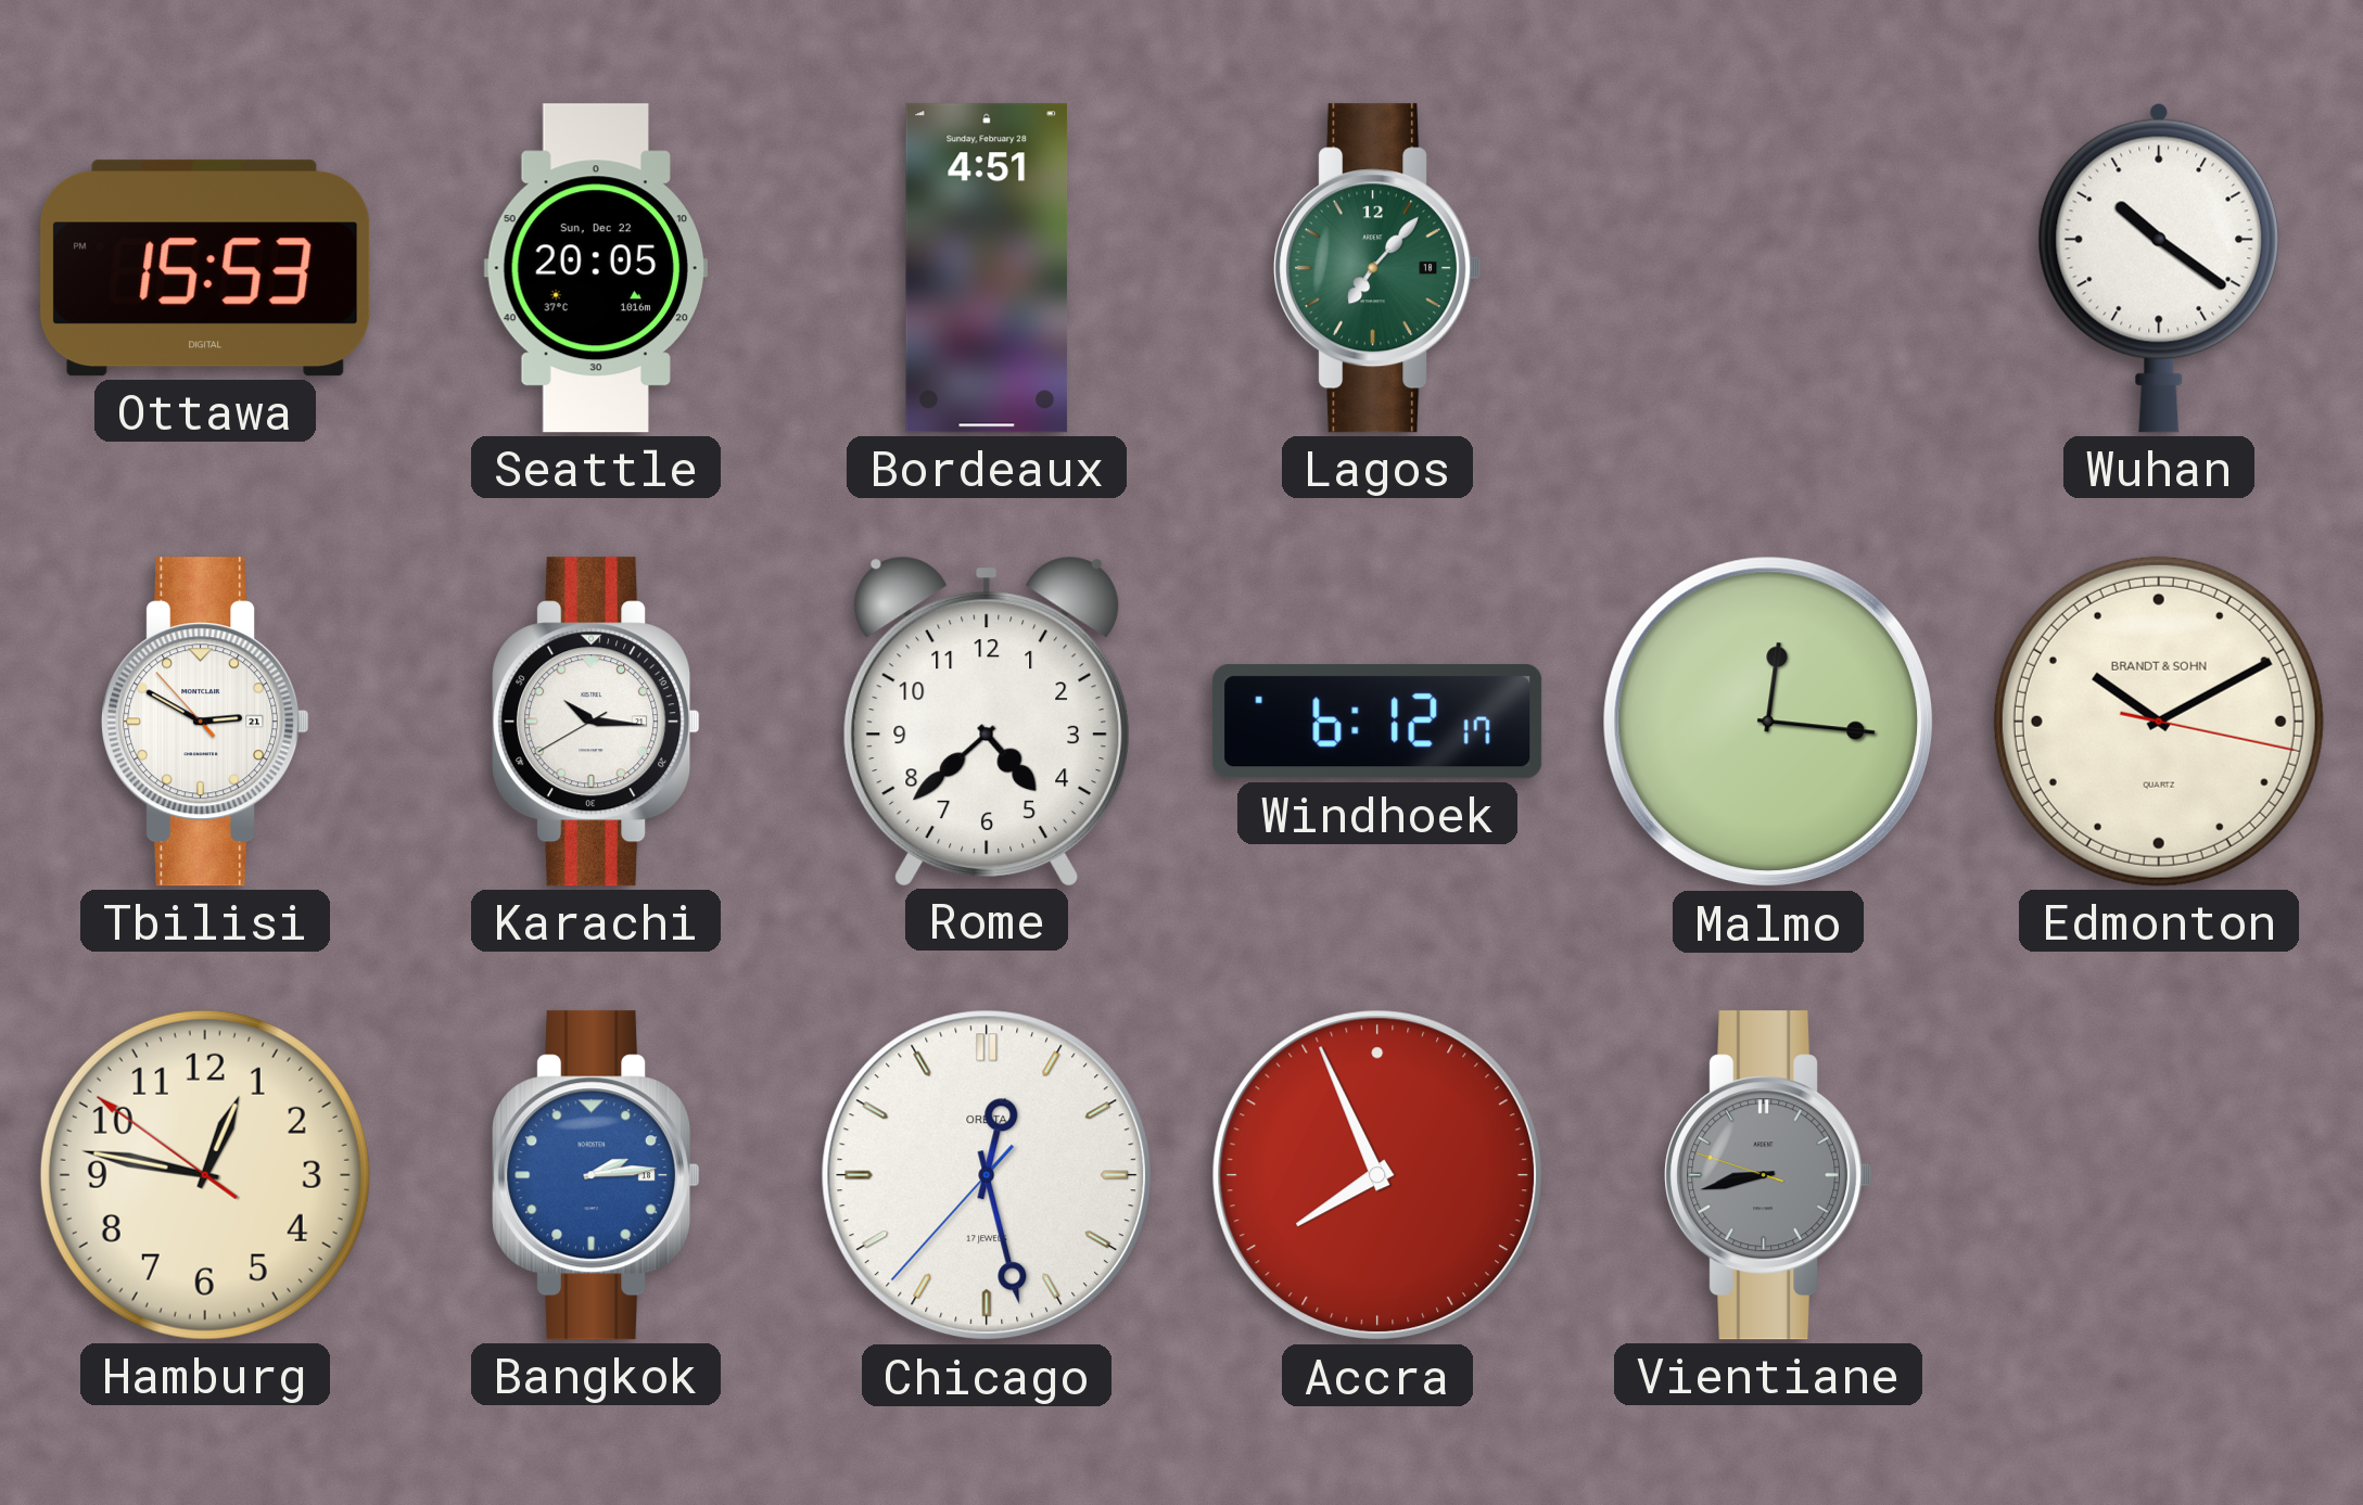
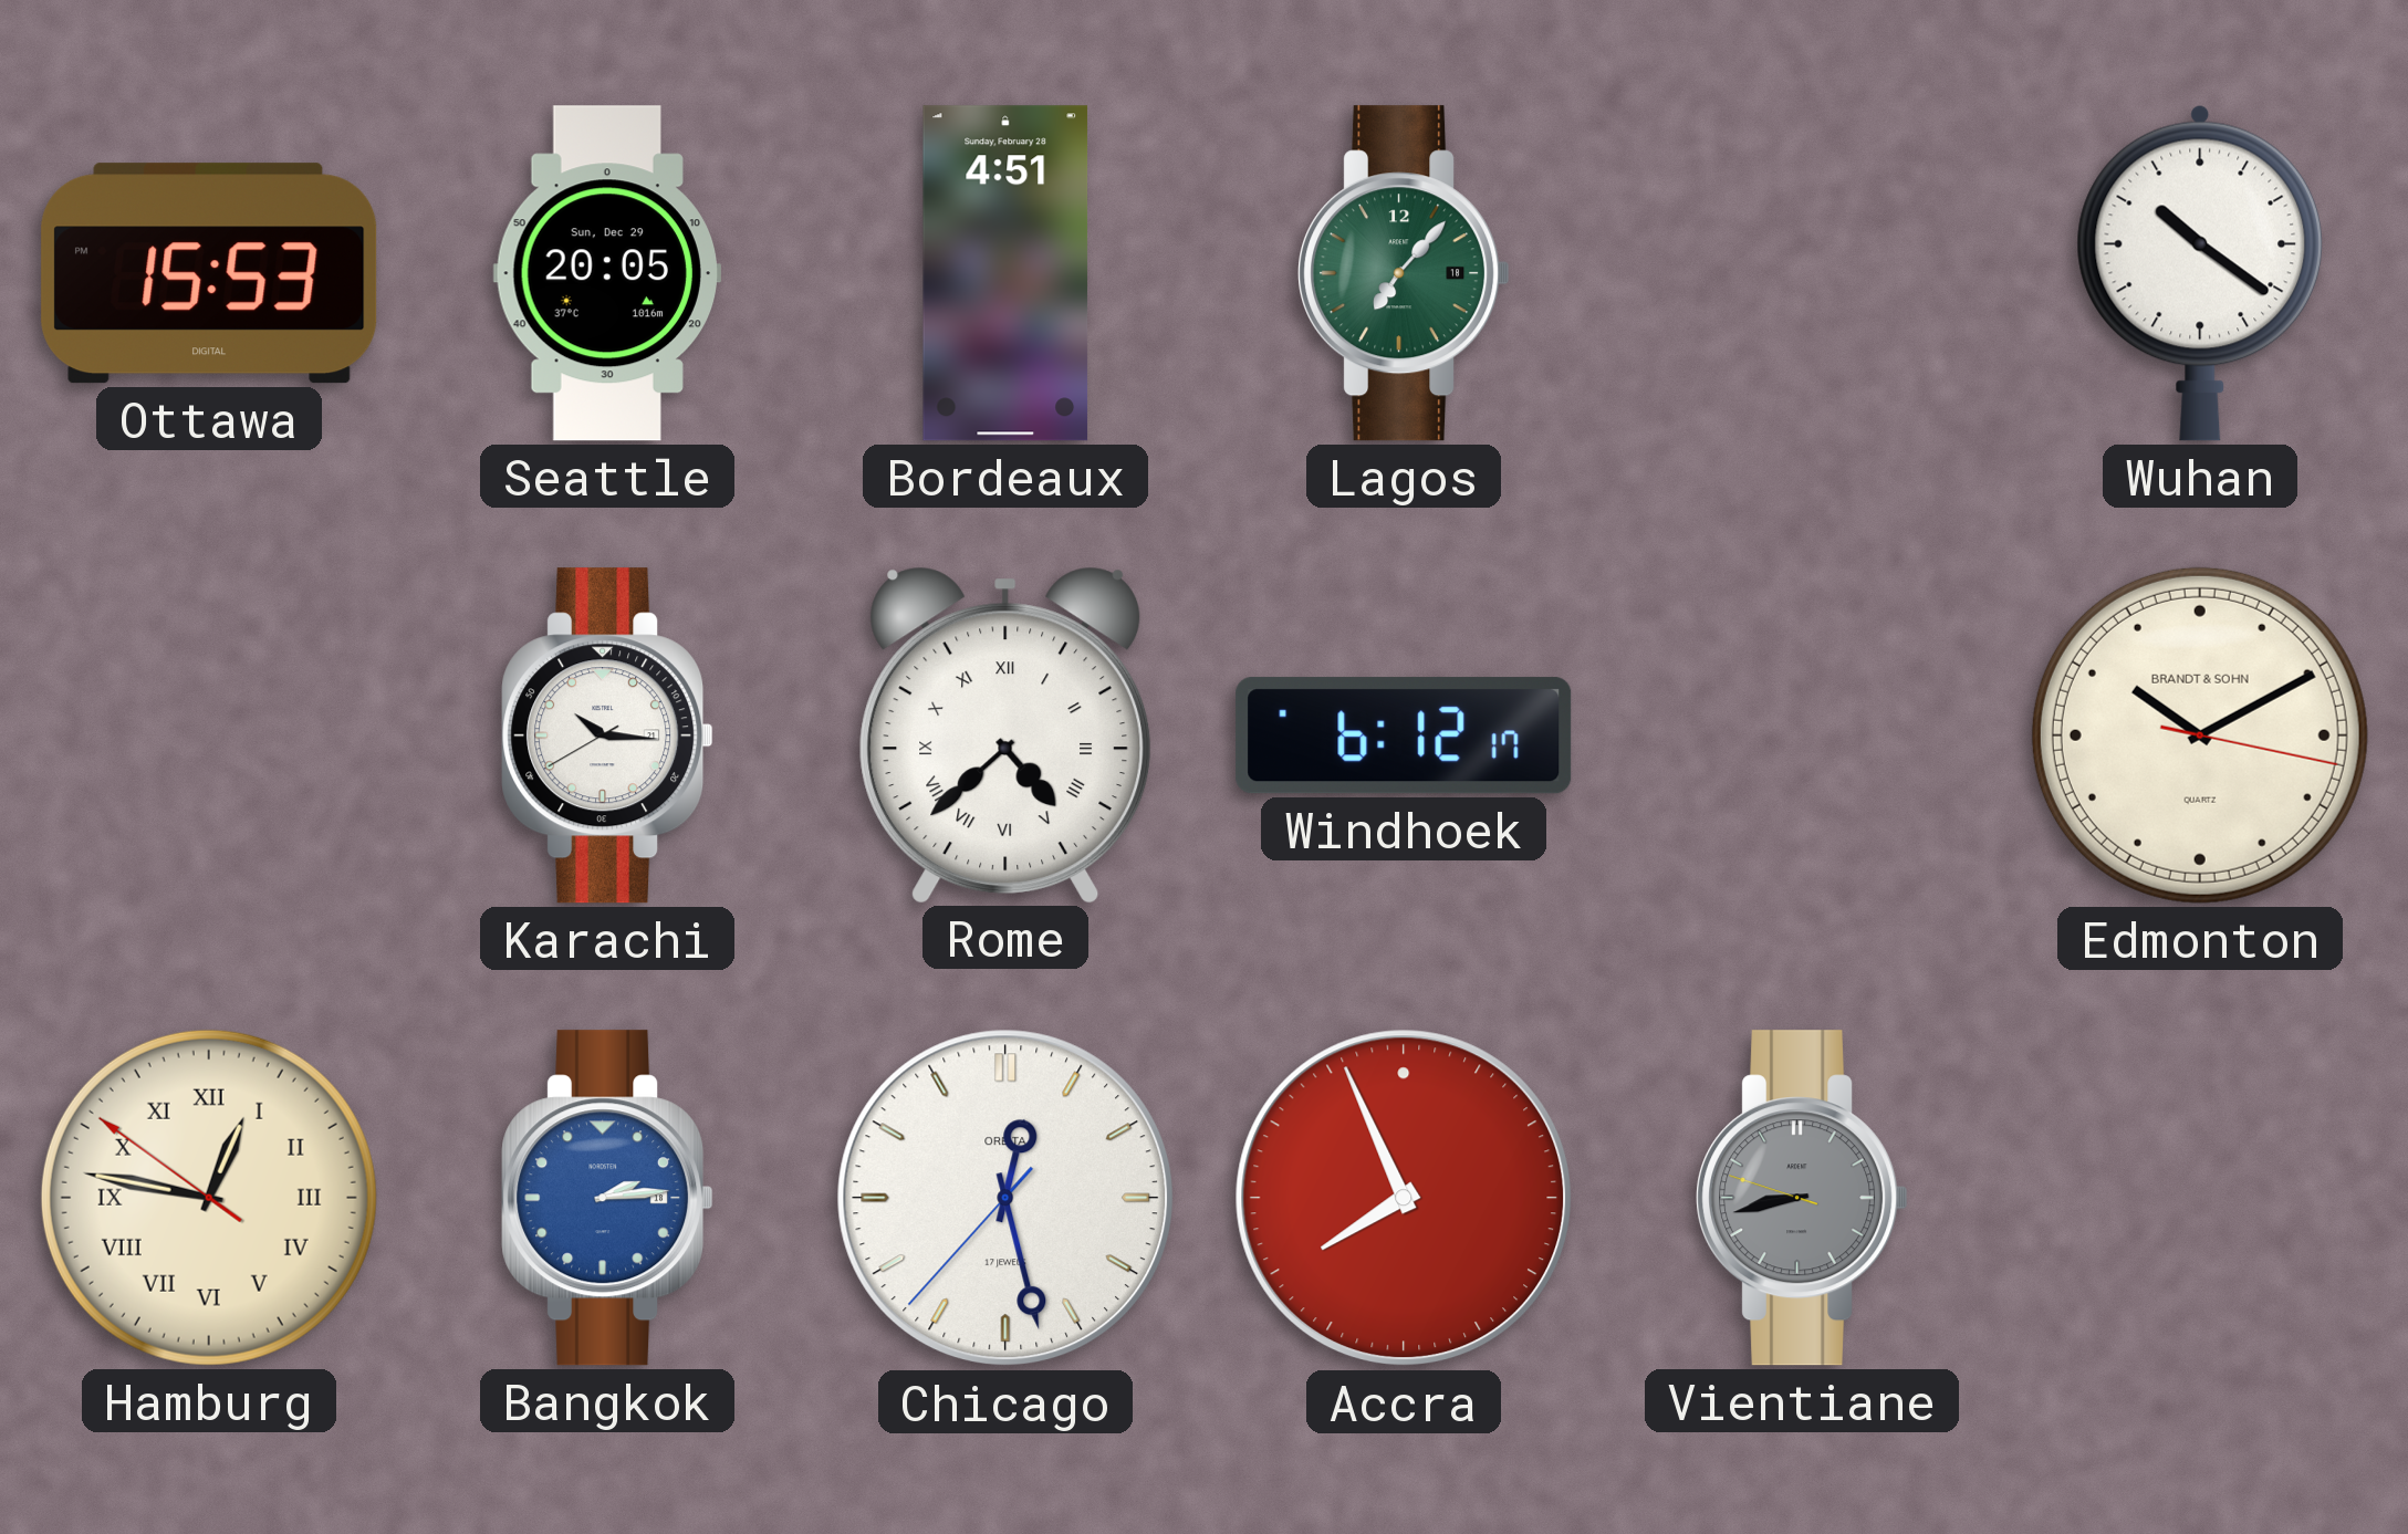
Seattle date: Sun, Dec 22 -> Sun, Dec 29
Tbilisi: 2:49 -> none
Rome numerals: Arabic -> Roman
Malmo: 12:16 -> none
Hamburg numerals: Arabic -> Roman
